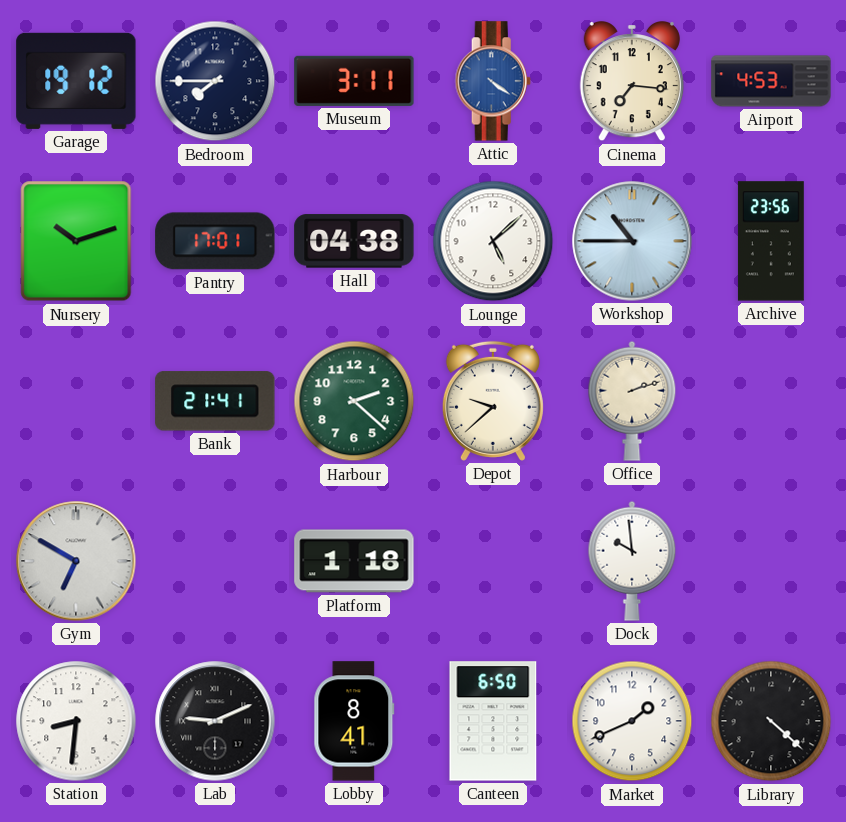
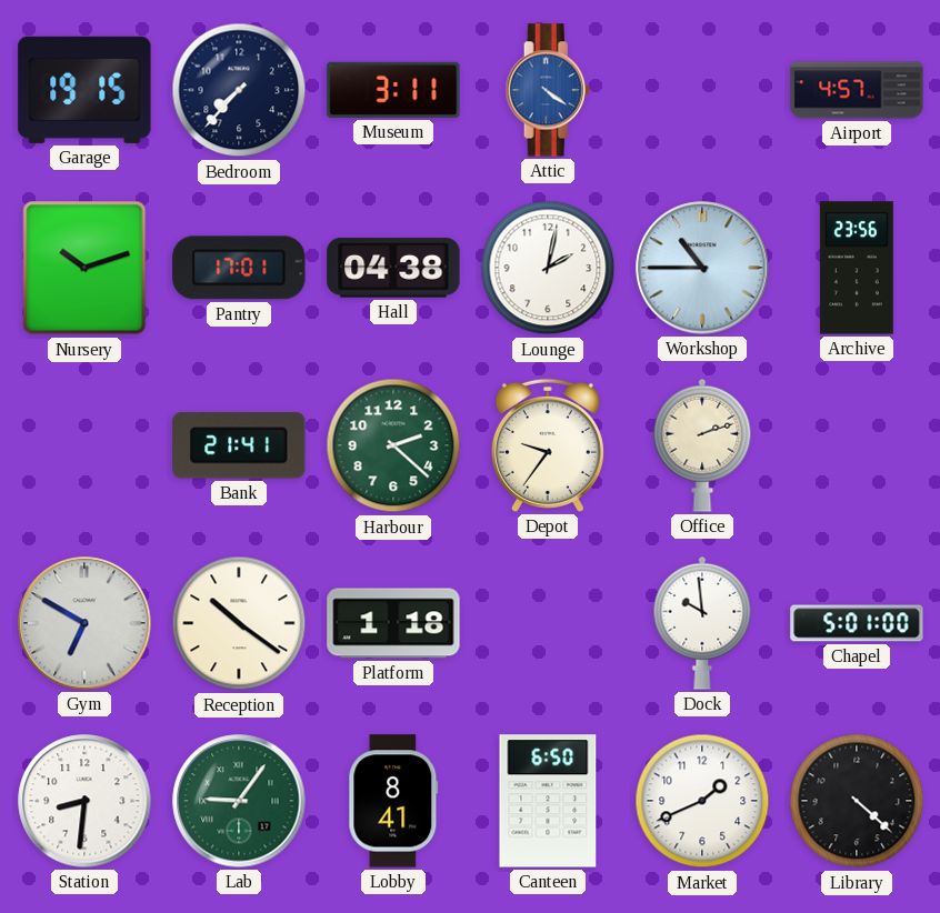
Garage: 19:12 -> 19:15
Bedroom: 7:45 -> 7:37
Cinema: 7:16 -> none
Airport: 4:53 -> 4:57
Lounge: 5:08 -> 2:02
Depot: 9:38 -> 9:36
Reception: none -> 10:21
Chapel: none -> 5:01
Lab: 9:11 -> 9:06
Lab dial: black -> green
